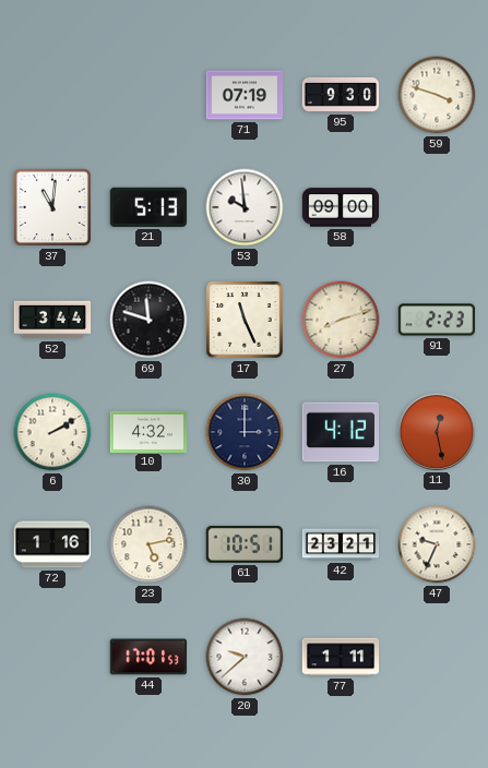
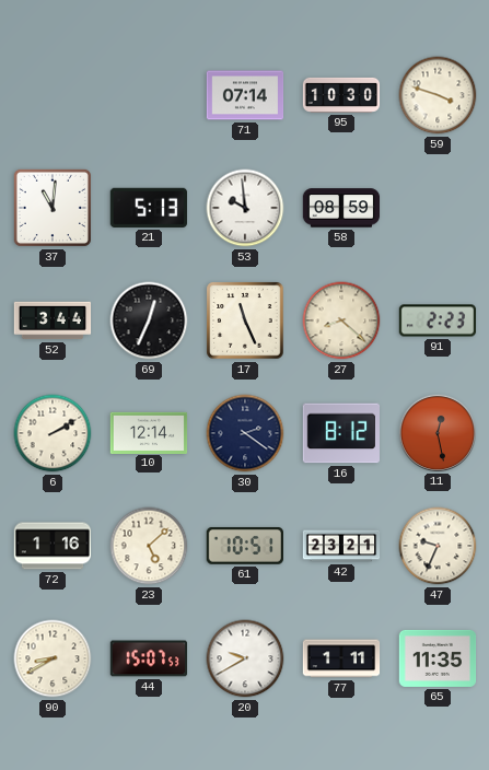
71: 07:19 -> 07:14
95: 9:30 -> 10:30
58: 09:00 -> 08:59
69: 11:48 -> 12:34
27: 8:12 -> 8:22
10: 4:32 -> 12:14
30: 3:00 -> 2:21
16: 4:12 -> 8:12
23: 5:13 -> 5:08
90: none -> 8:40
44: 17:01 -> 15:07
20: 9:38 -> 9:40
65: none -> 11:35
